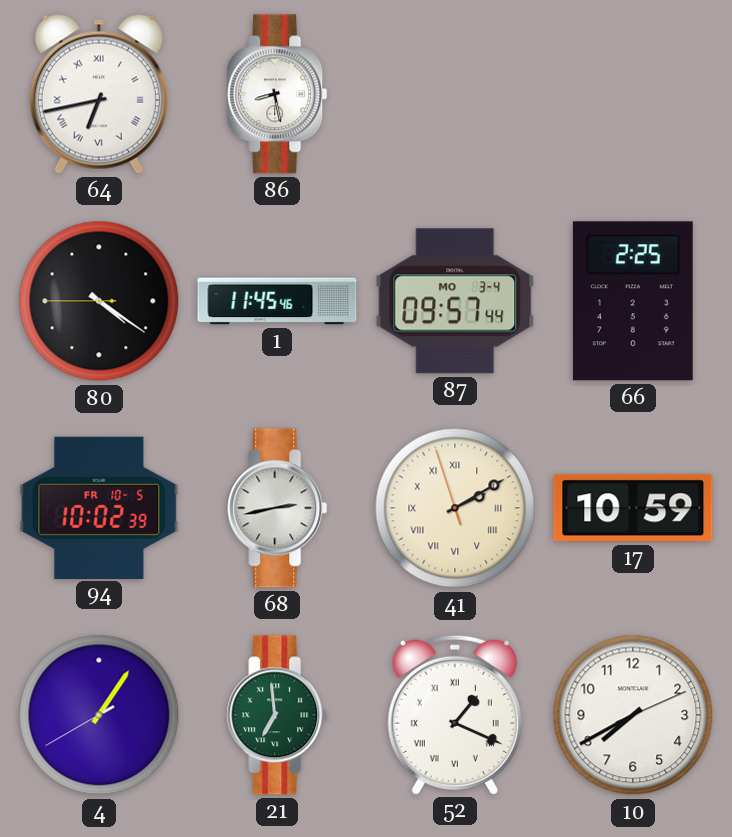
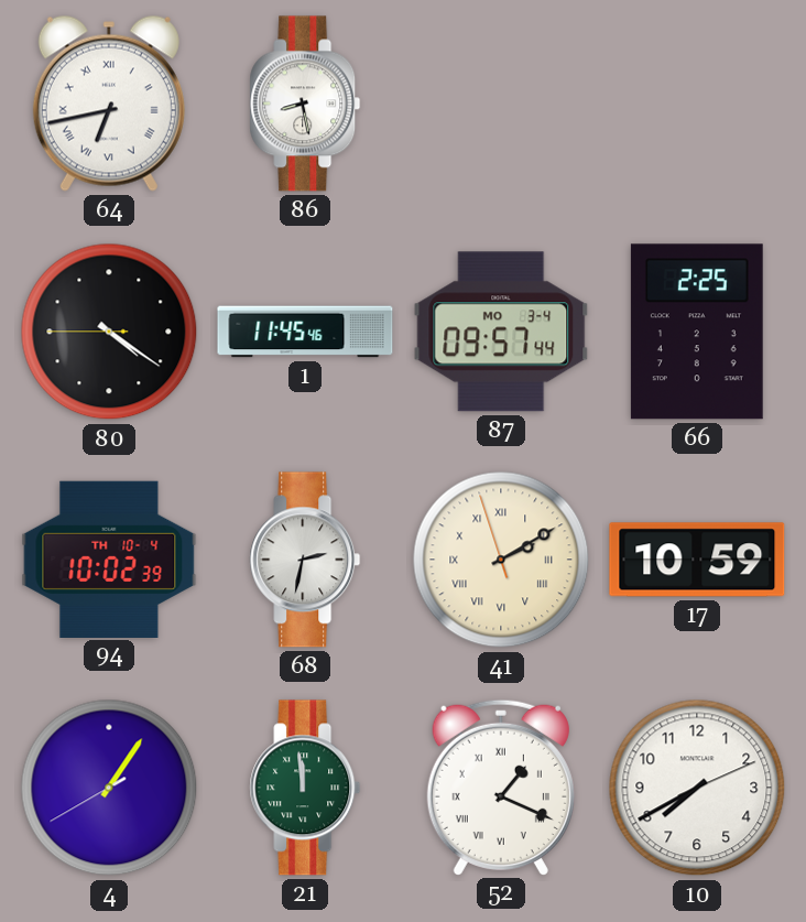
94 date: FR 10-5 -> TH 10-4
68: 2:43 -> 2:32
21: 6:59 -> 11:59
